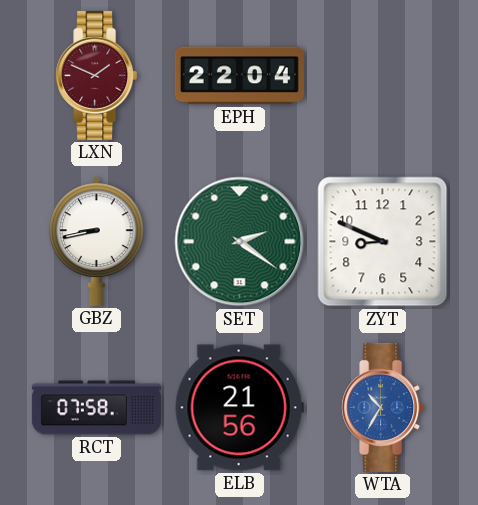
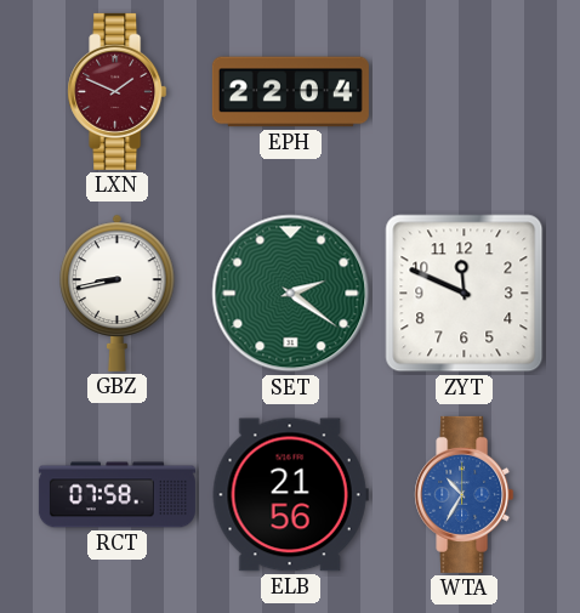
ZYT: 8:49 -> 11:49
